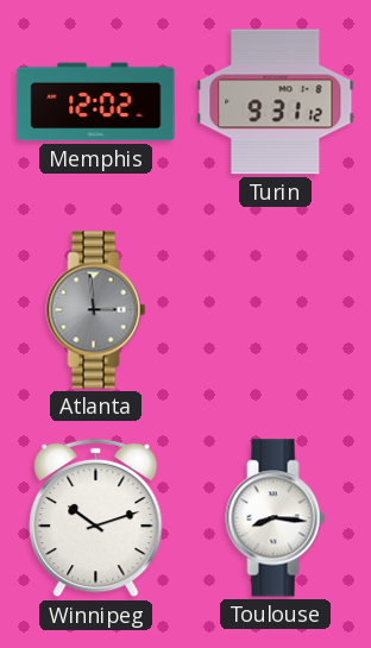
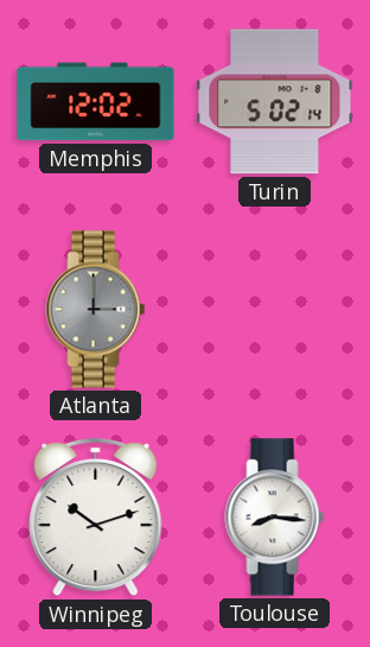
Turin: 9:31 -> 5:02
Atlanta: 2:59 -> 3:00
